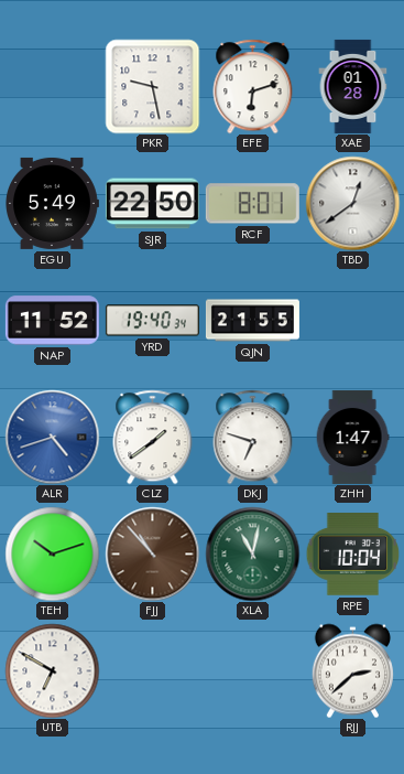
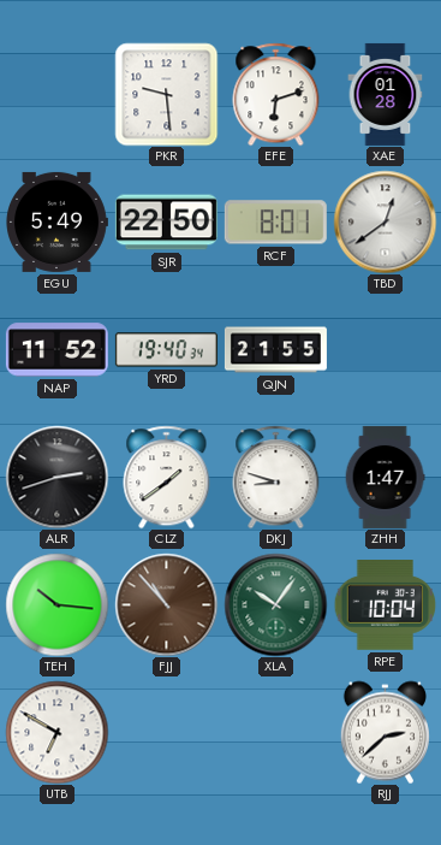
PKR: 9:28 -> 9:29
ALR: 4:42 -> 2:42
ALR dial: blue -> black
DKJ: 6:48 -> 8:48
TEH: 10:12 -> 10:16
XLA: 11:02 -> 10:06
